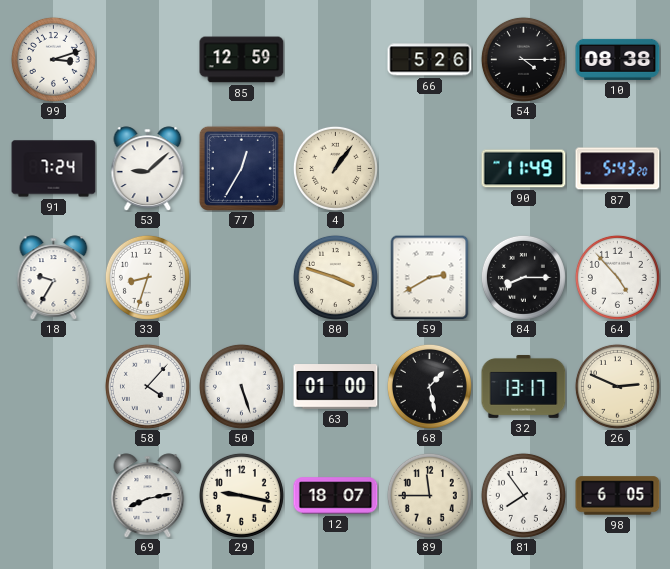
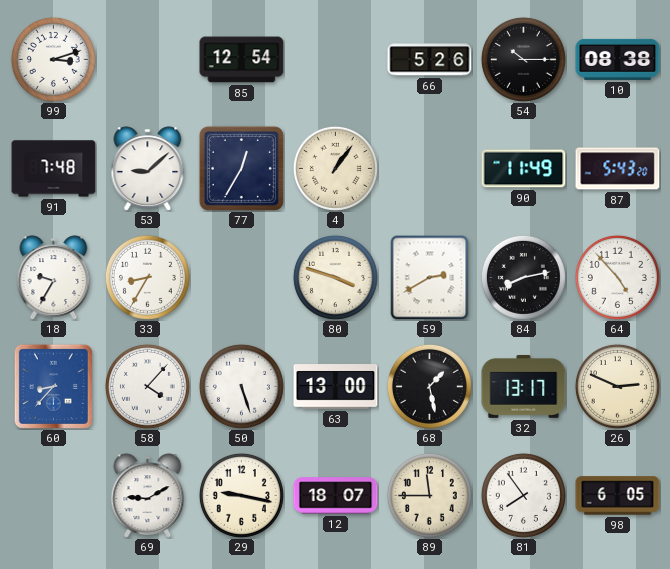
85: 12:59 -> 12:54
54: 4:15 -> 10:15
91: 7:24 -> 7:48
33: 8:33 -> 8:35
84: 8:15 -> 8:13
60: none -> 8:37
63: 01:00 -> 13:00
69: 8:13 -> 9:10
